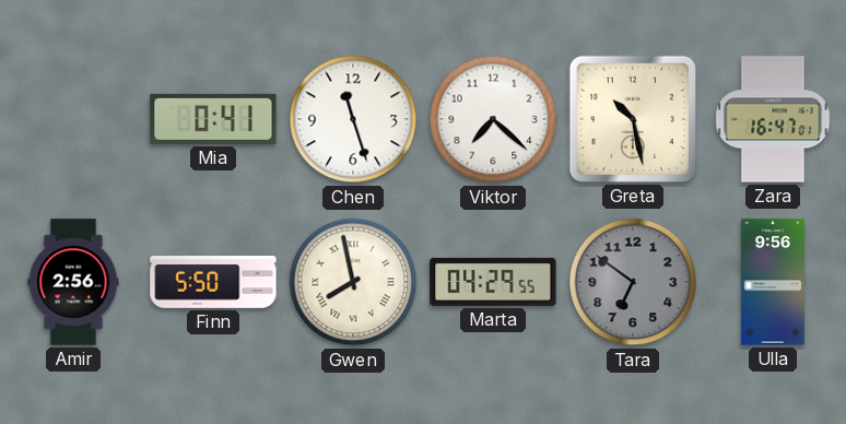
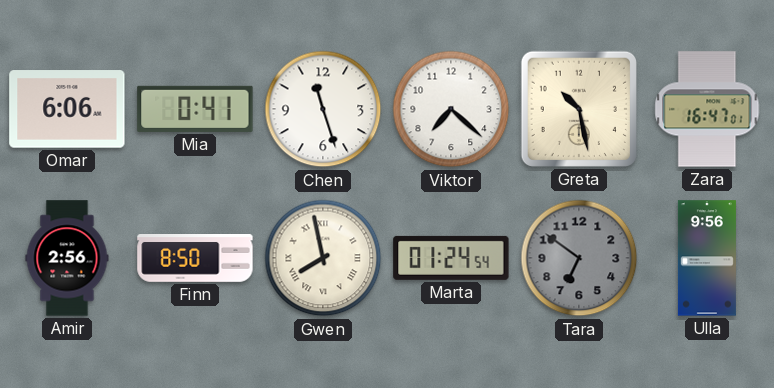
Omar: none -> 6:06
Finn: 5:50 -> 8:50
Marta: 04:29 -> 01:24
